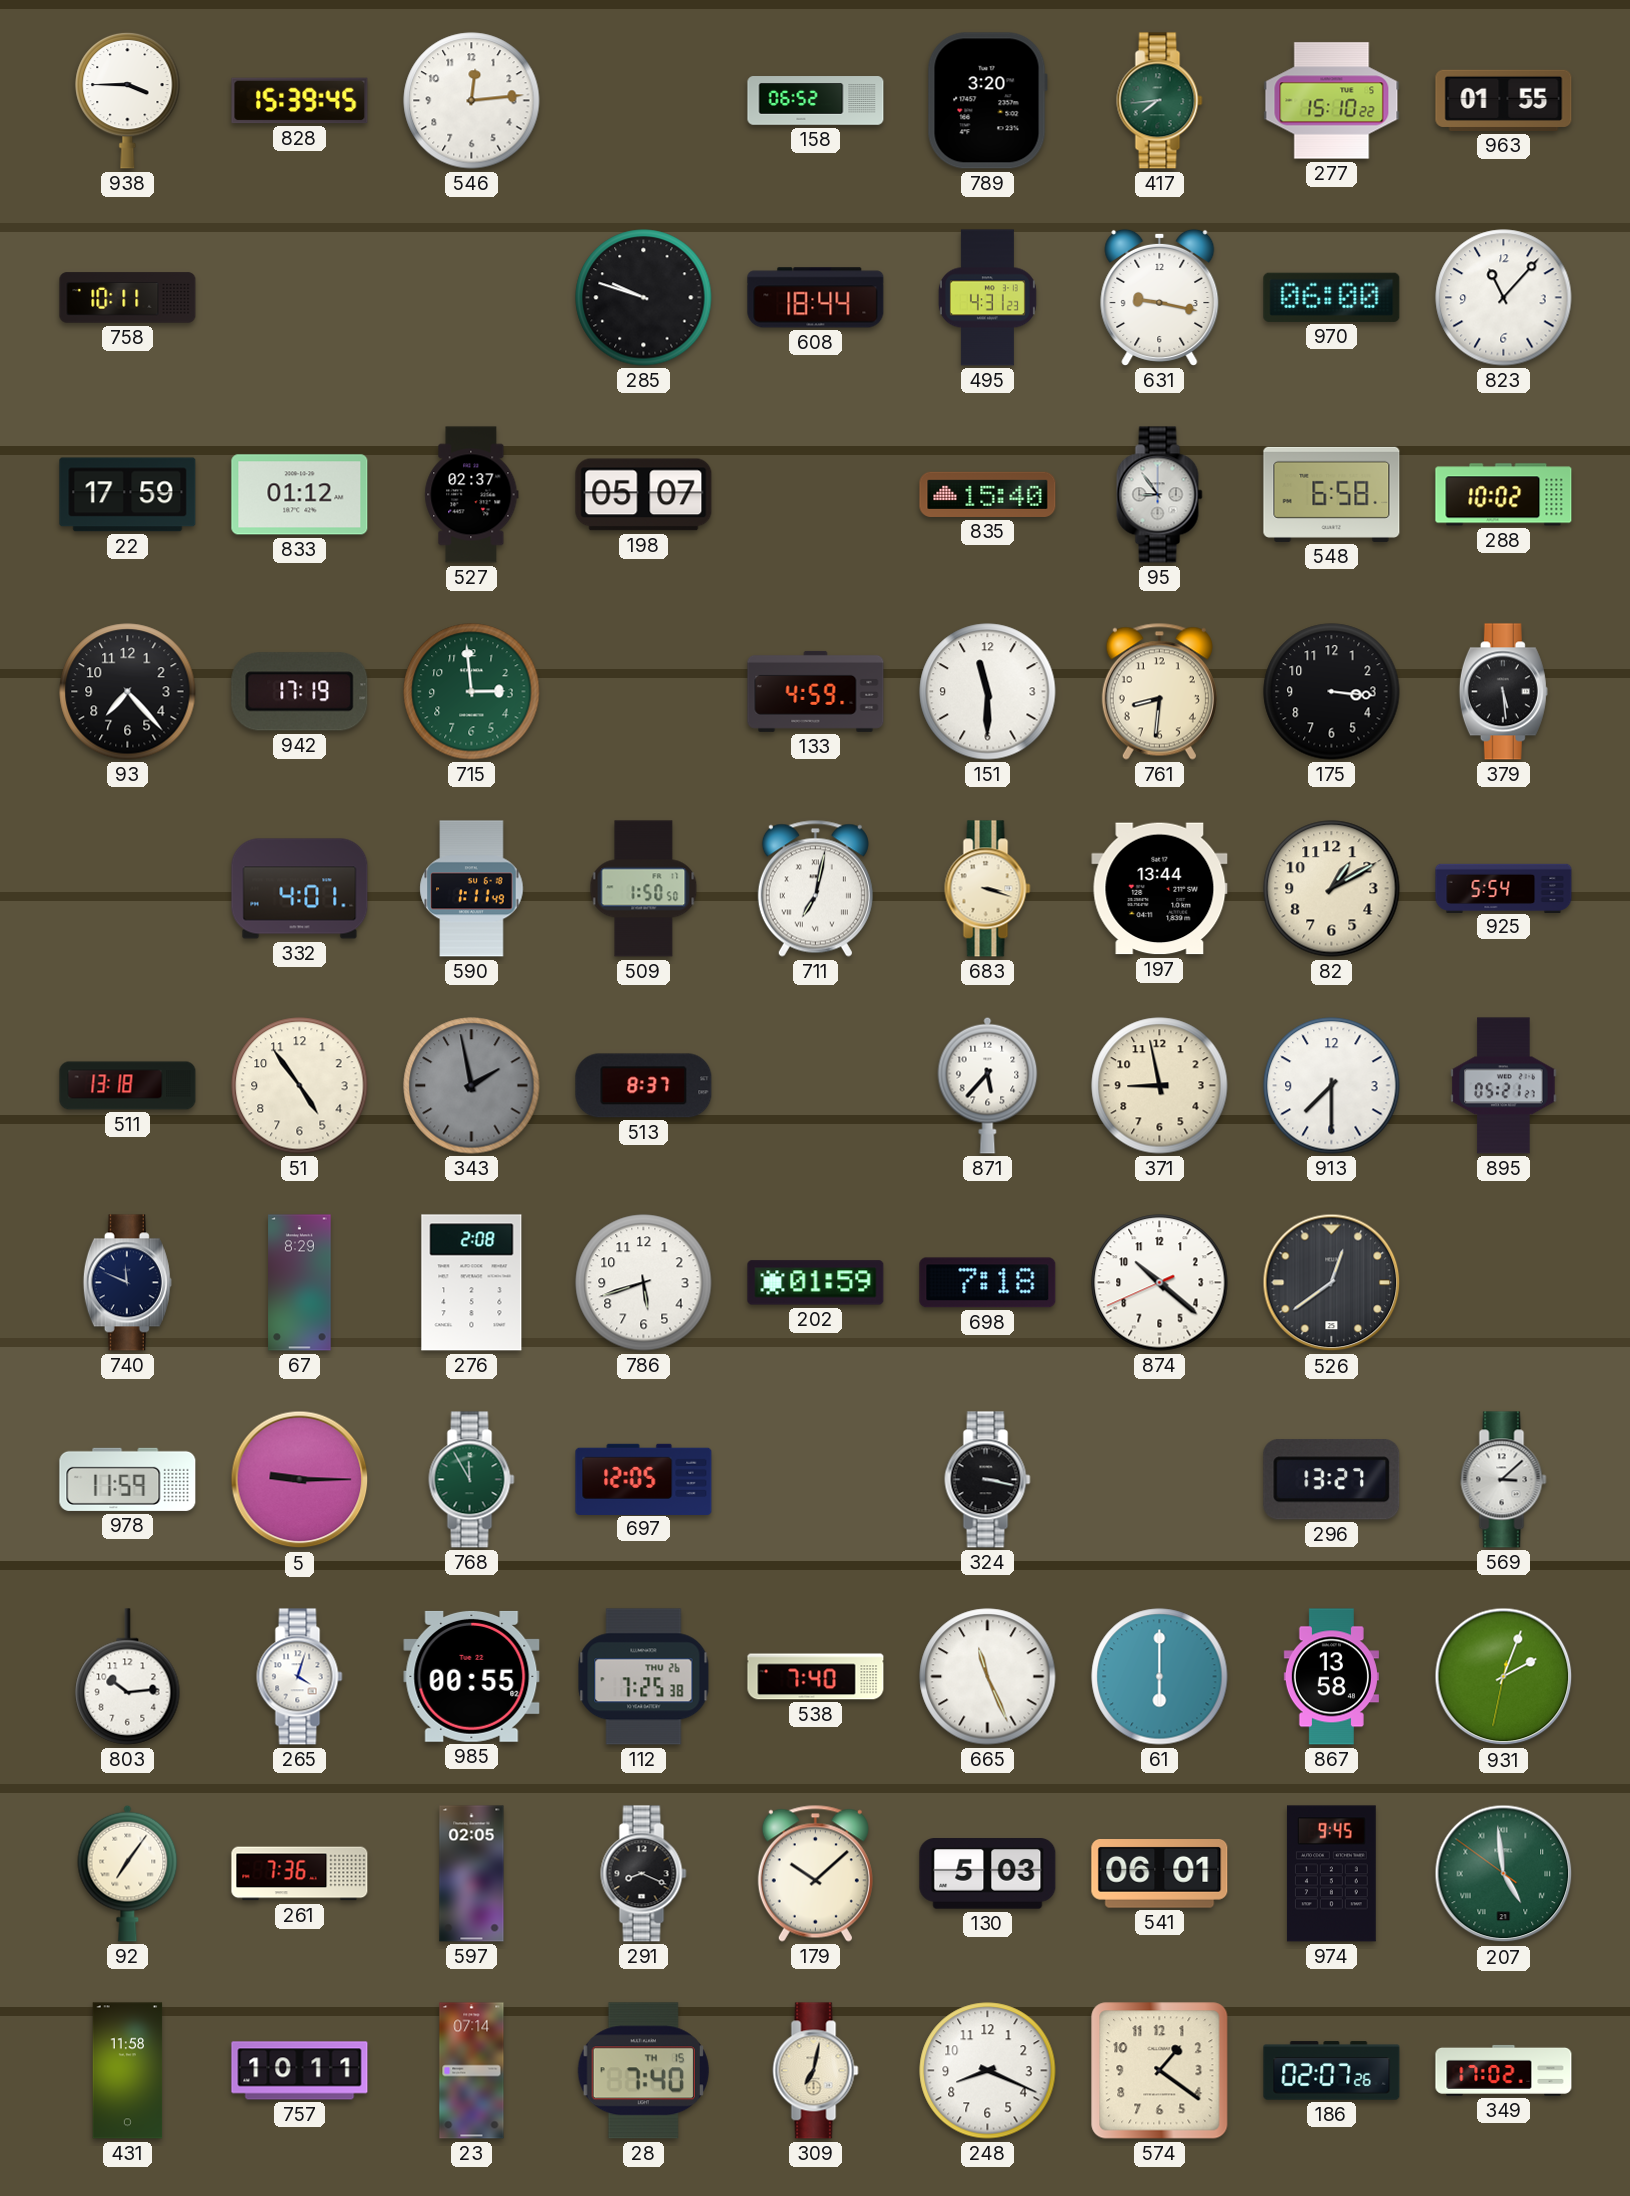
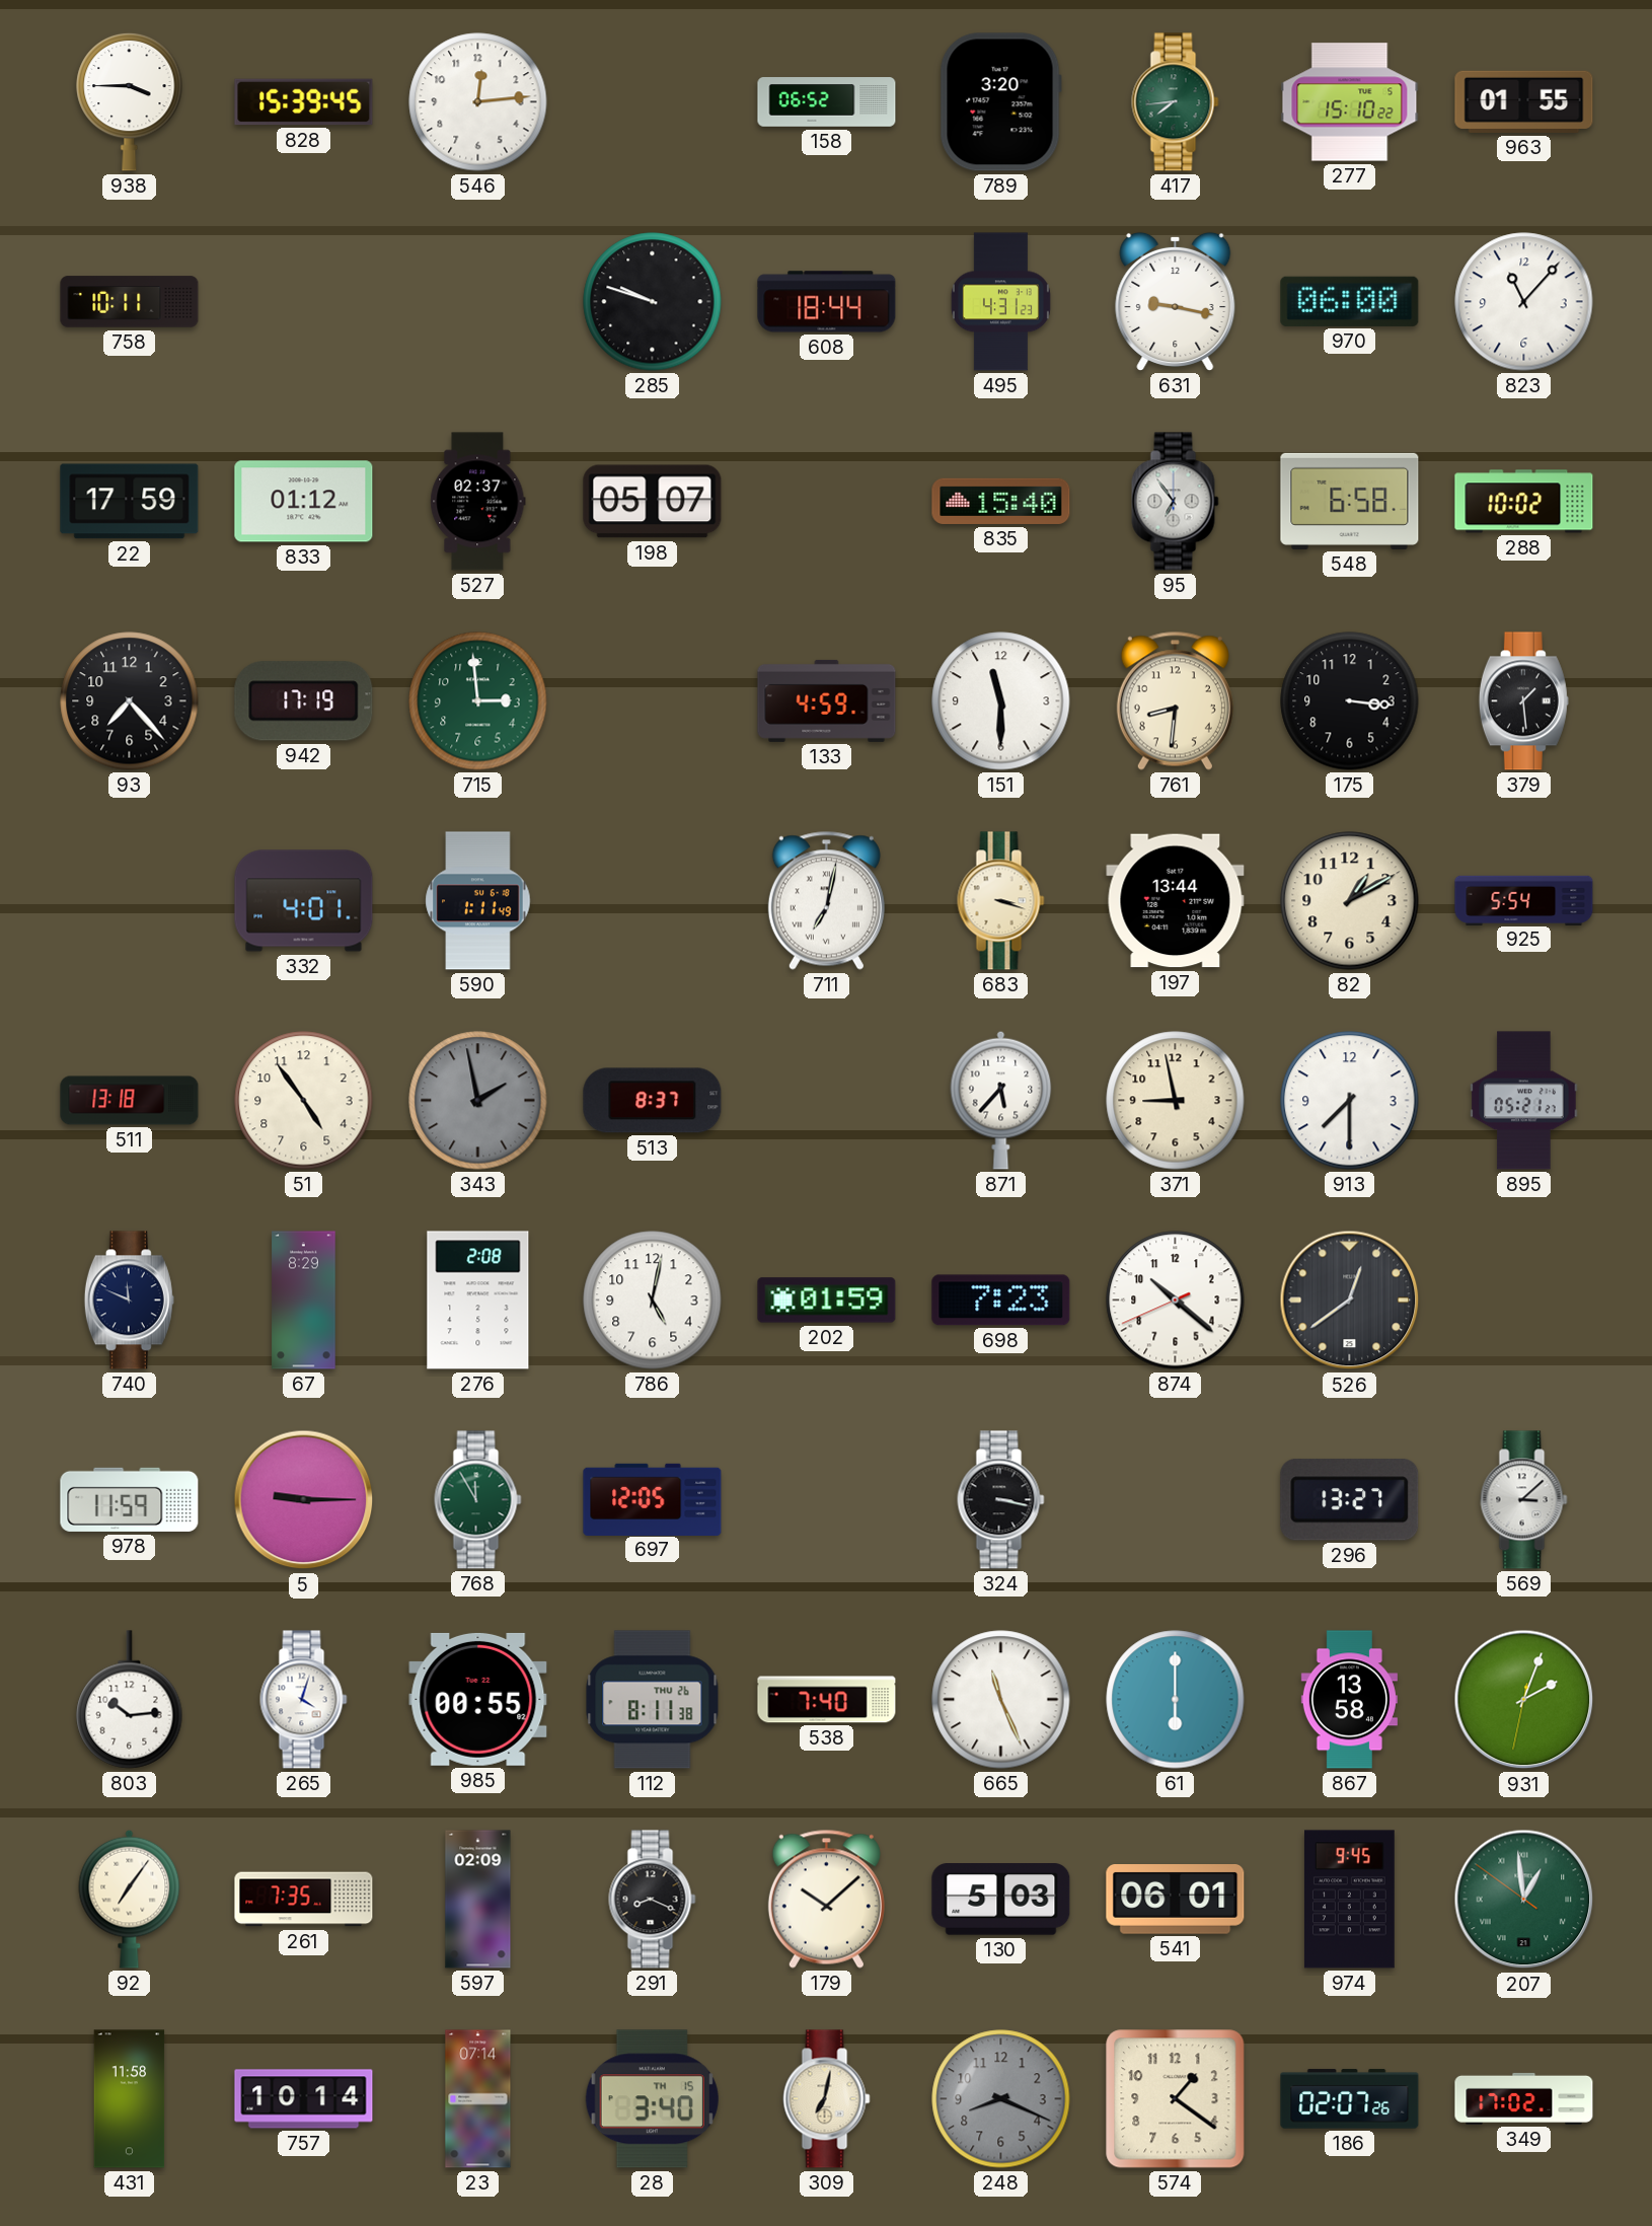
95: 8:54 -> 6:54
379: 5:29 -> 1:29
509: 1:50 -> none
786: 5:42 -> 5:02
698: 7:18 -> 7:23
112: 7:25 -> 8:11
261: 7:36 -> 7:35
597: 02:05 -> 02:09
207: 4:58 -> 12:58
757: 10:11 -> 10:14
28: 7:40 -> 3:40
248 dial: white -> grey
